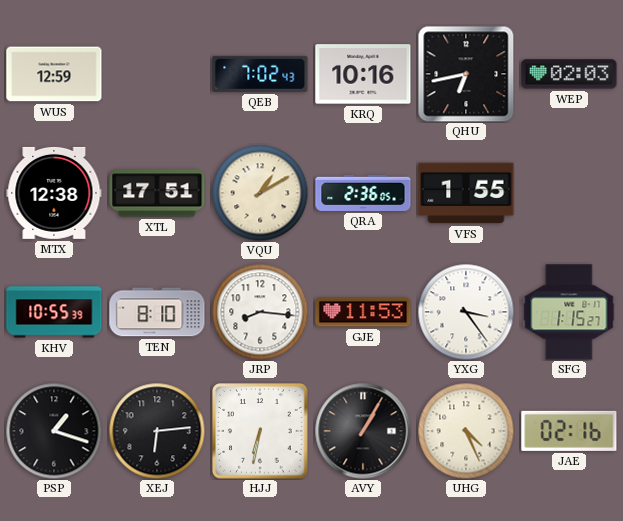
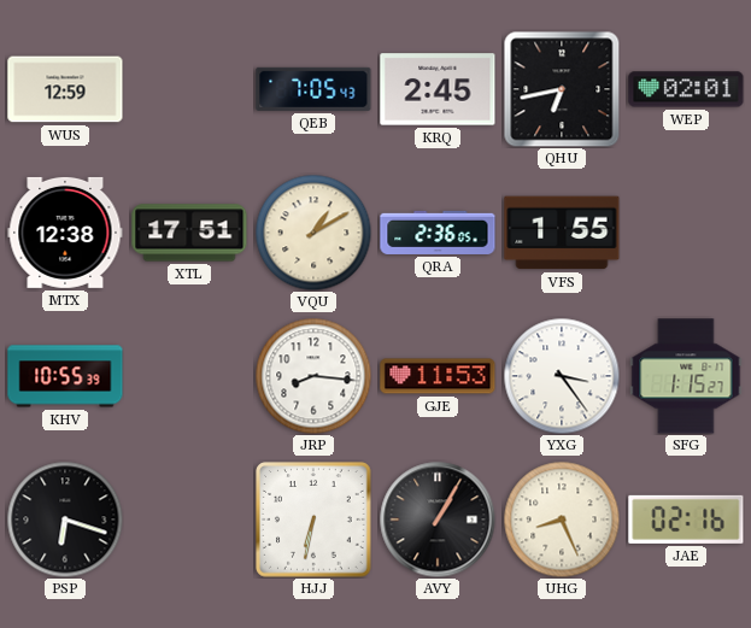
QEB: 7:02 -> 7:05
KRQ: 10:16 -> 2:45
WEP: 02:03 -> 02:01
TEN: 8:10 -> none
PSP: 1:18 -> 6:18
XEJ: 6:14 -> none
UHG: 4:26 -> 8:26
